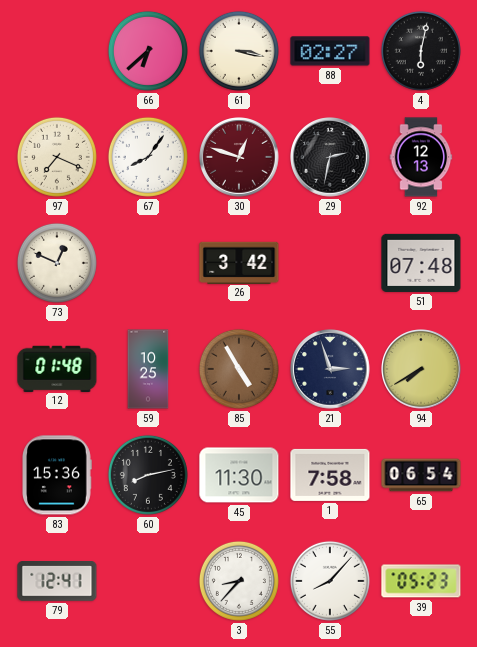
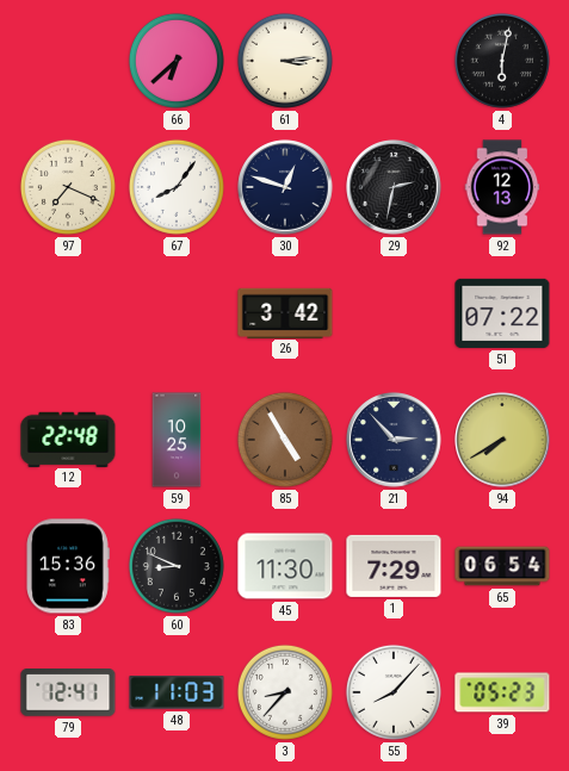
61: 3:17 -> 3:14
88: 02:27 -> none
30 dial: burgundy -> navy
73: 12:49 -> none
51: 07:48 -> 07:22
12: 01:48 -> 22:48
21: 2:57 -> 2:53
60: 8:13 -> 8:49
1: 7:58 -> 7:29
48: none -> 11:03
